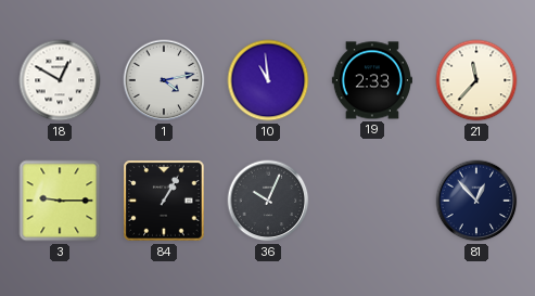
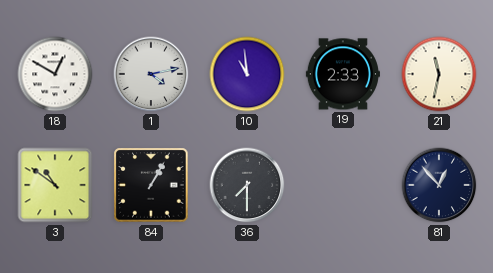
21: 11:37 -> 11:32
3: 9:15 -> 10:51
36: 10:04 -> 7:30
